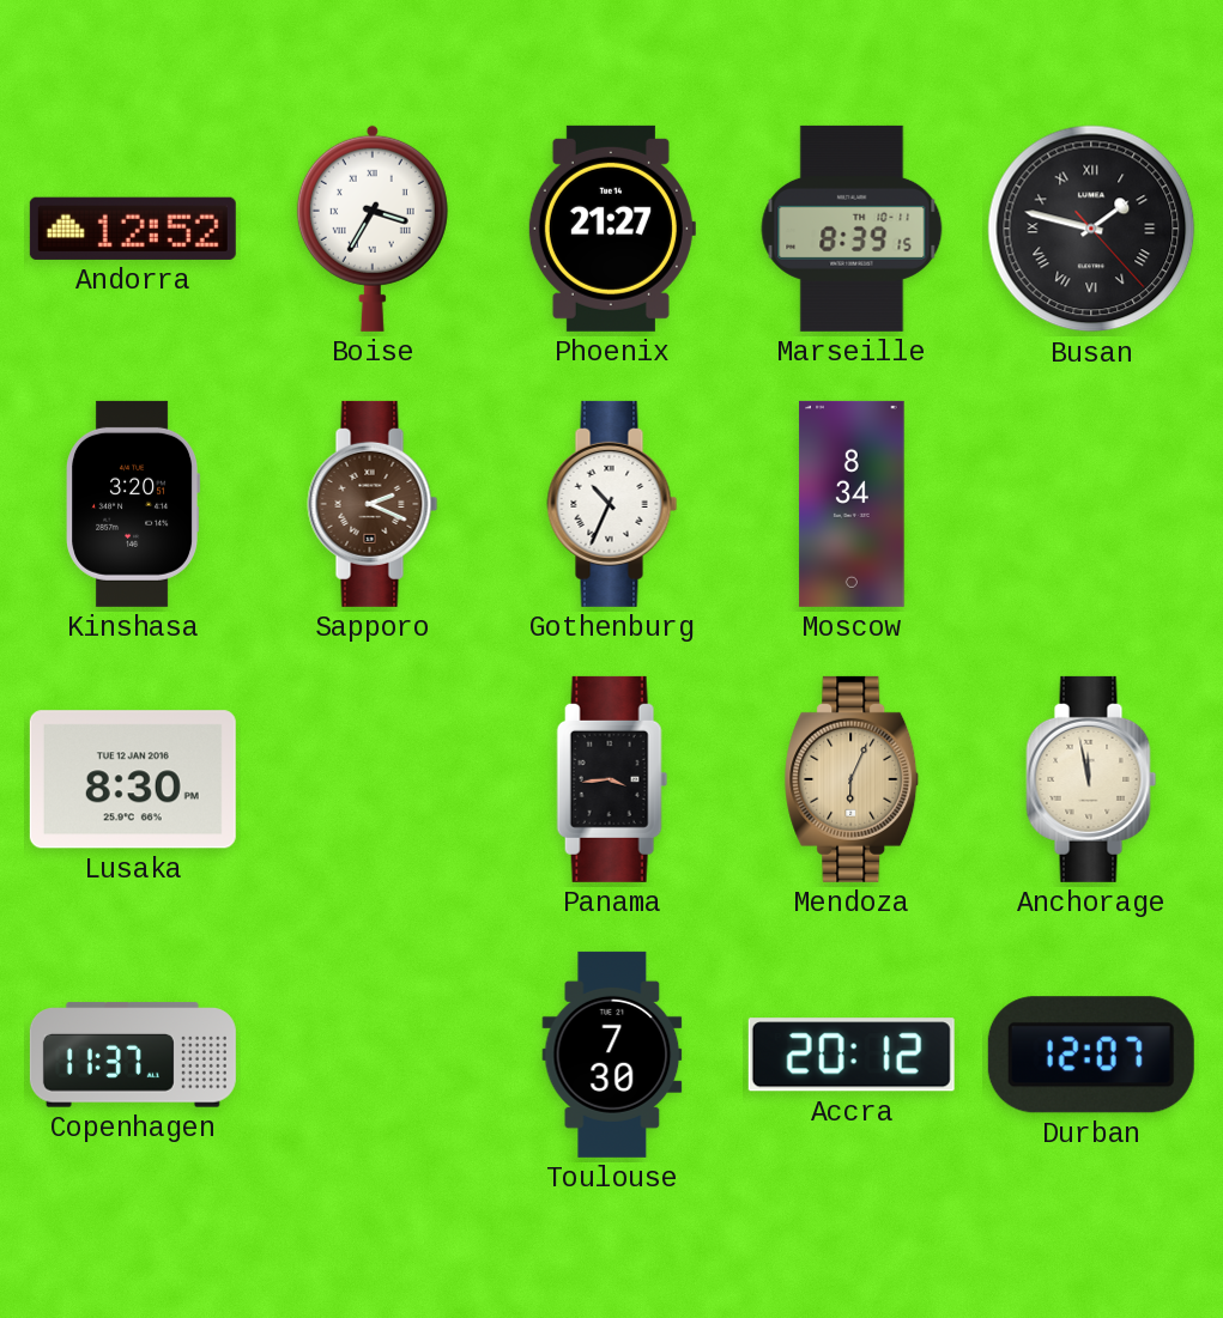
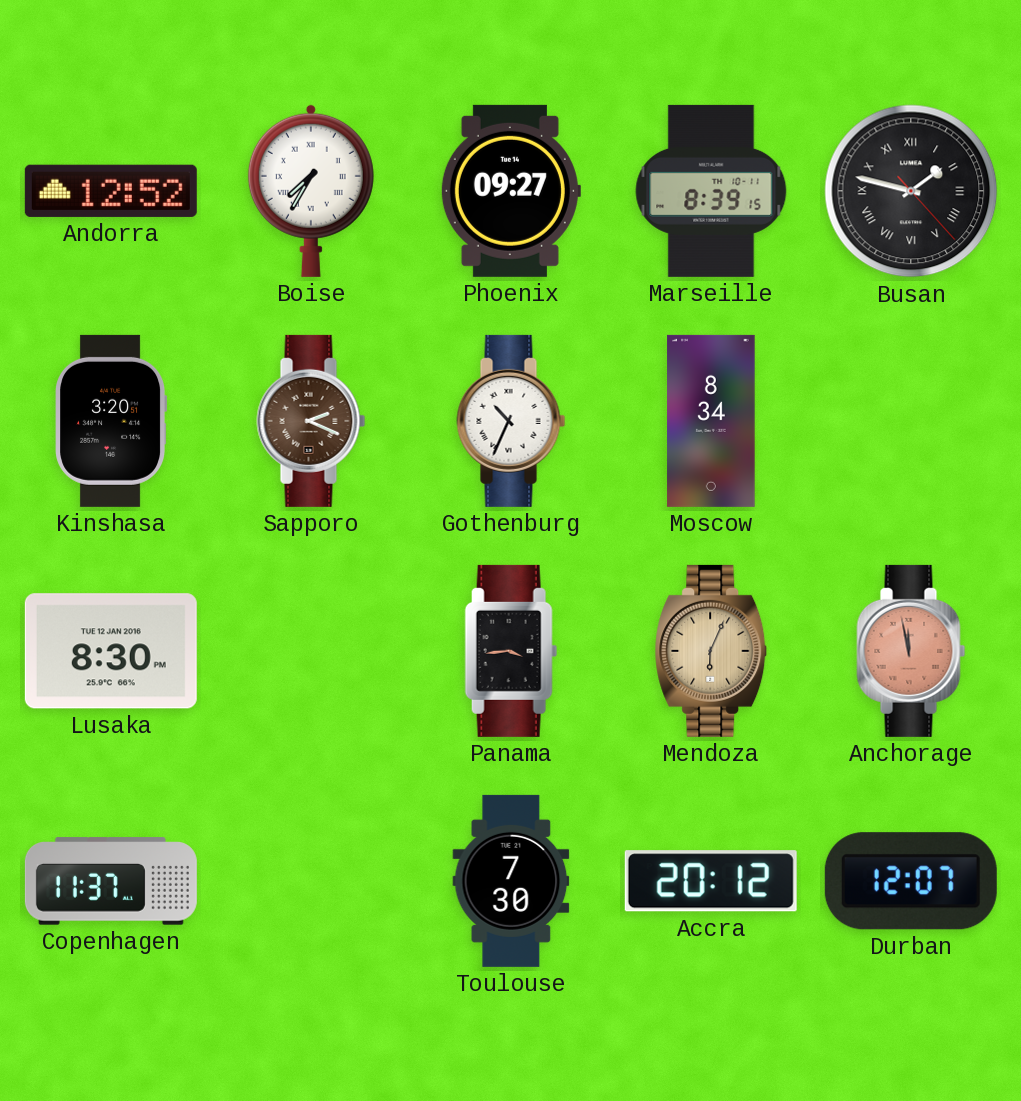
Boise: 3:35 -> 7:35
Phoenix: 21:27 -> 09:27
Anchorage dial: cream -> salmon
